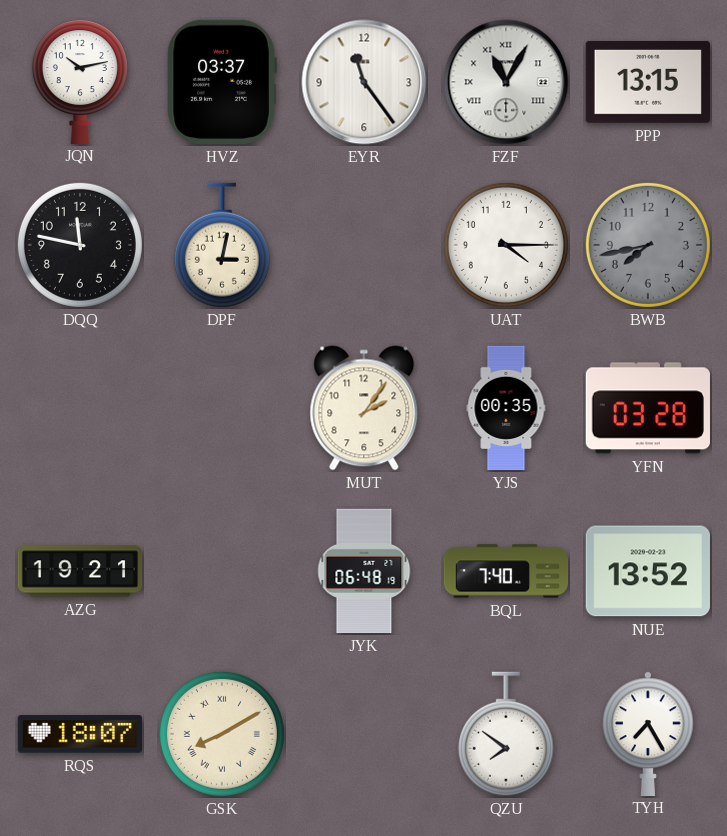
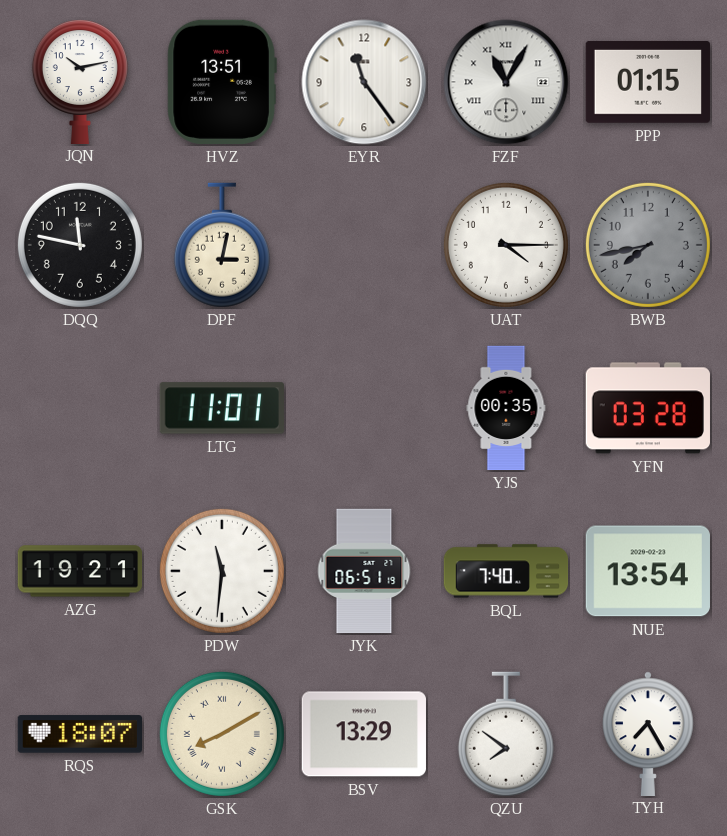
HVZ: 03:37 -> 13:51
PPP: 13:15 -> 01:15
LTG: none -> 11:01
MUT: 2:06 -> none
PDW: none -> 11:31
JYK: 06:48 -> 06:51
NUE: 13:52 -> 13:54
BSV: none -> 13:29
